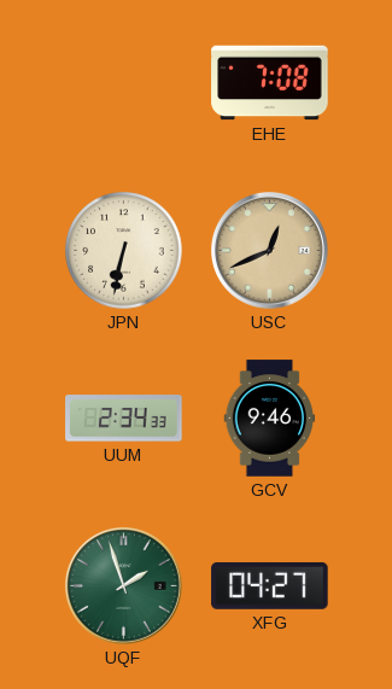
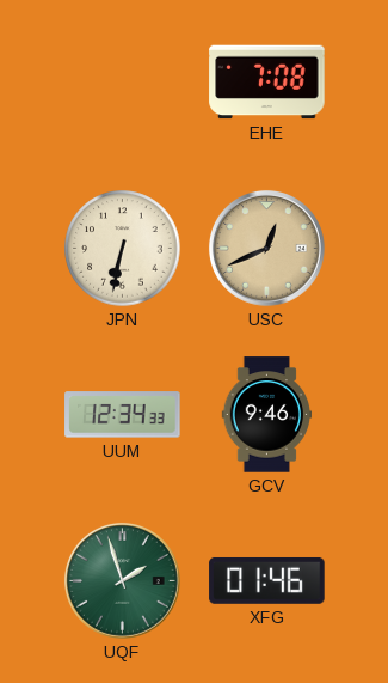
UUM: 2:34 -> 12:34
XFG: 04:27 -> 01:46
